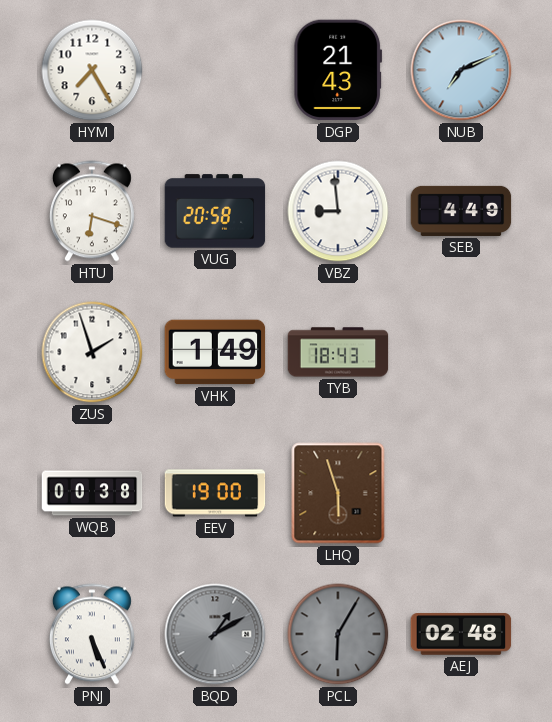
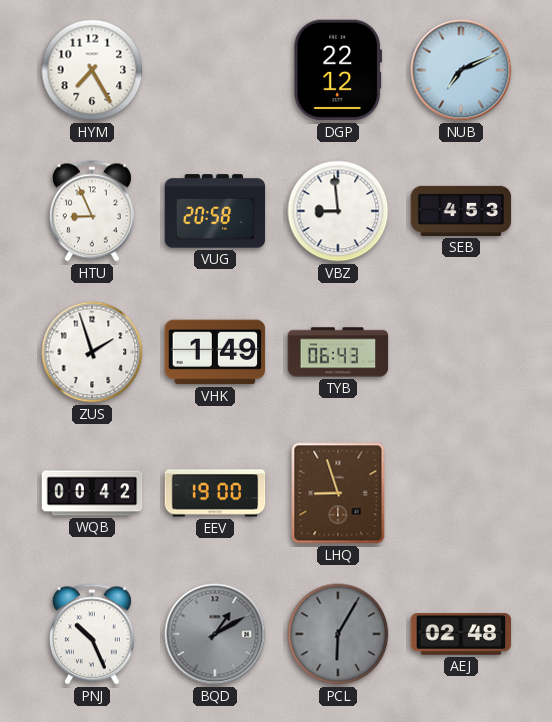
DGP: 21:43 -> 22:12
HTU: 6:18 -> 8:56
SEB: 4:49 -> 4:53
TYB: 18:43 -> 06:43
WQB: 00:38 -> 00:42
LHQ: 5:57 -> 8:57
PNJ: 5:26 -> 10:26
